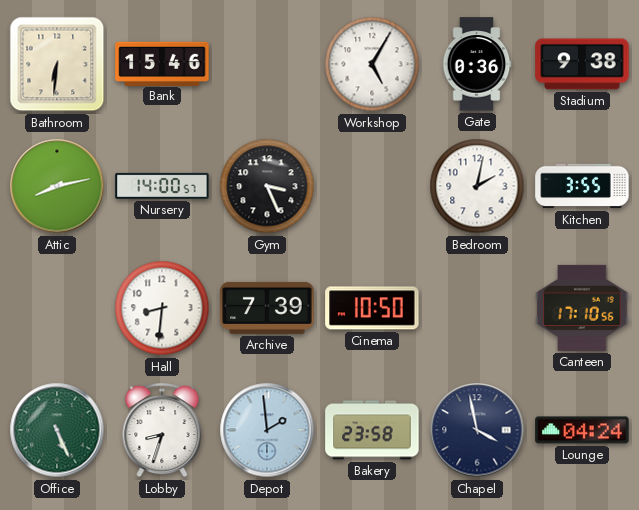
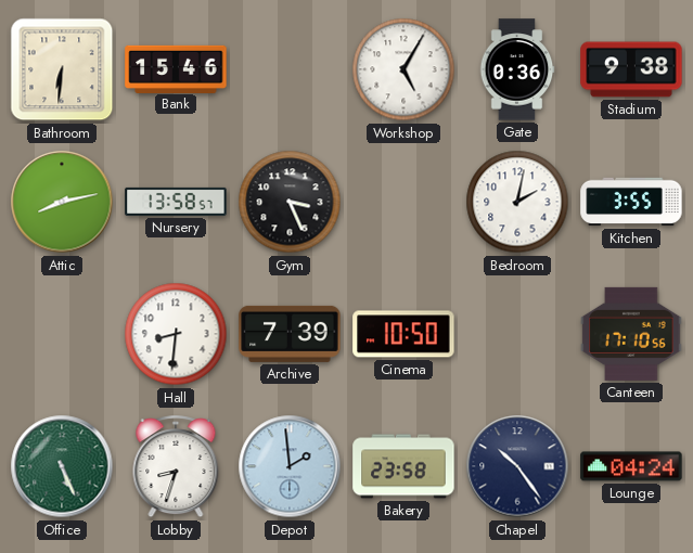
Nursery: 14:00 -> 13:58
Chapel: 3:58 -> 10:24
